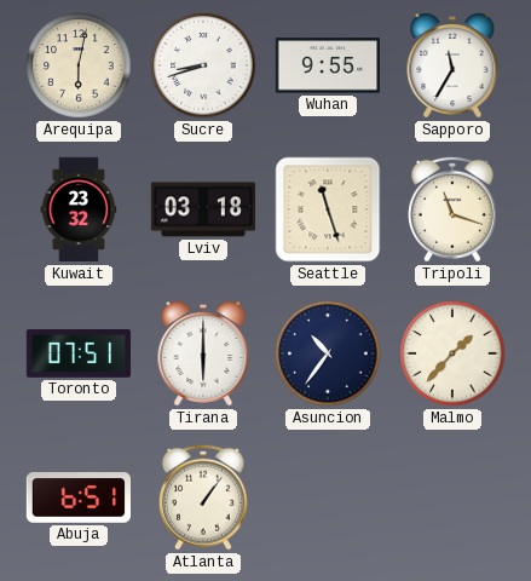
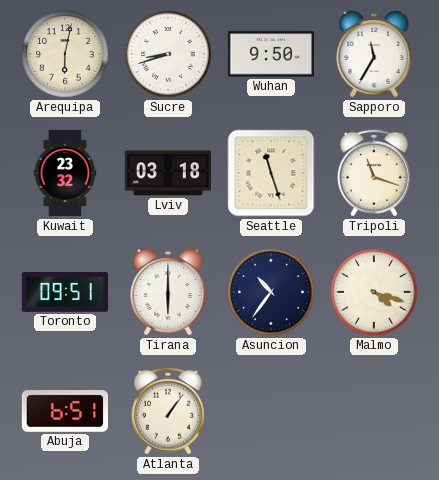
Wuhan: 9:55 -> 9:50
Toronto: 07:51 -> 09:51
Malmo: 1:37 -> 4:18
